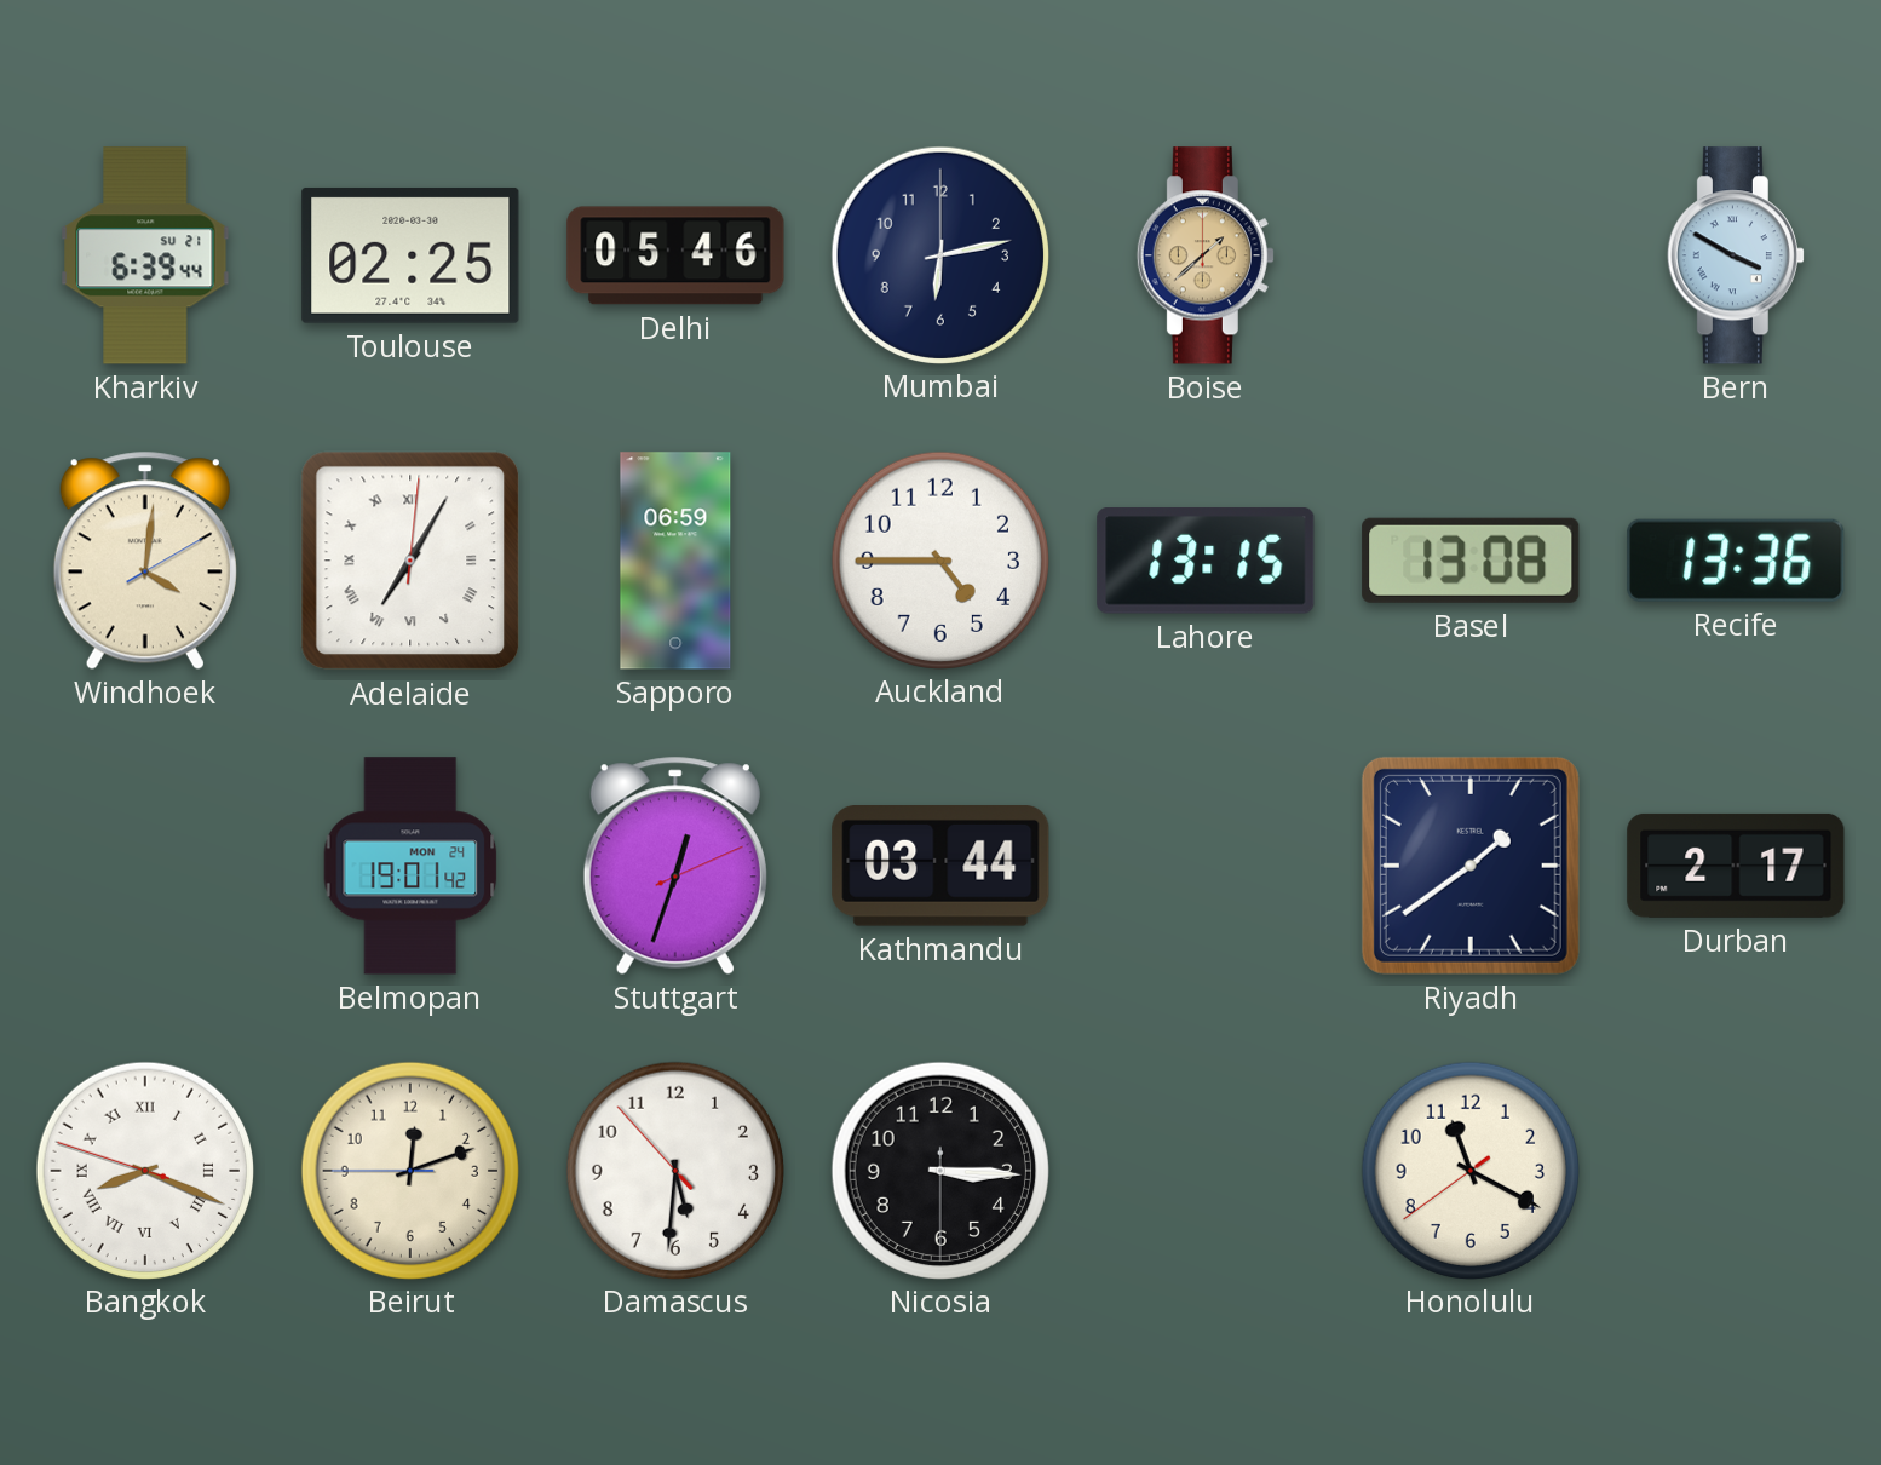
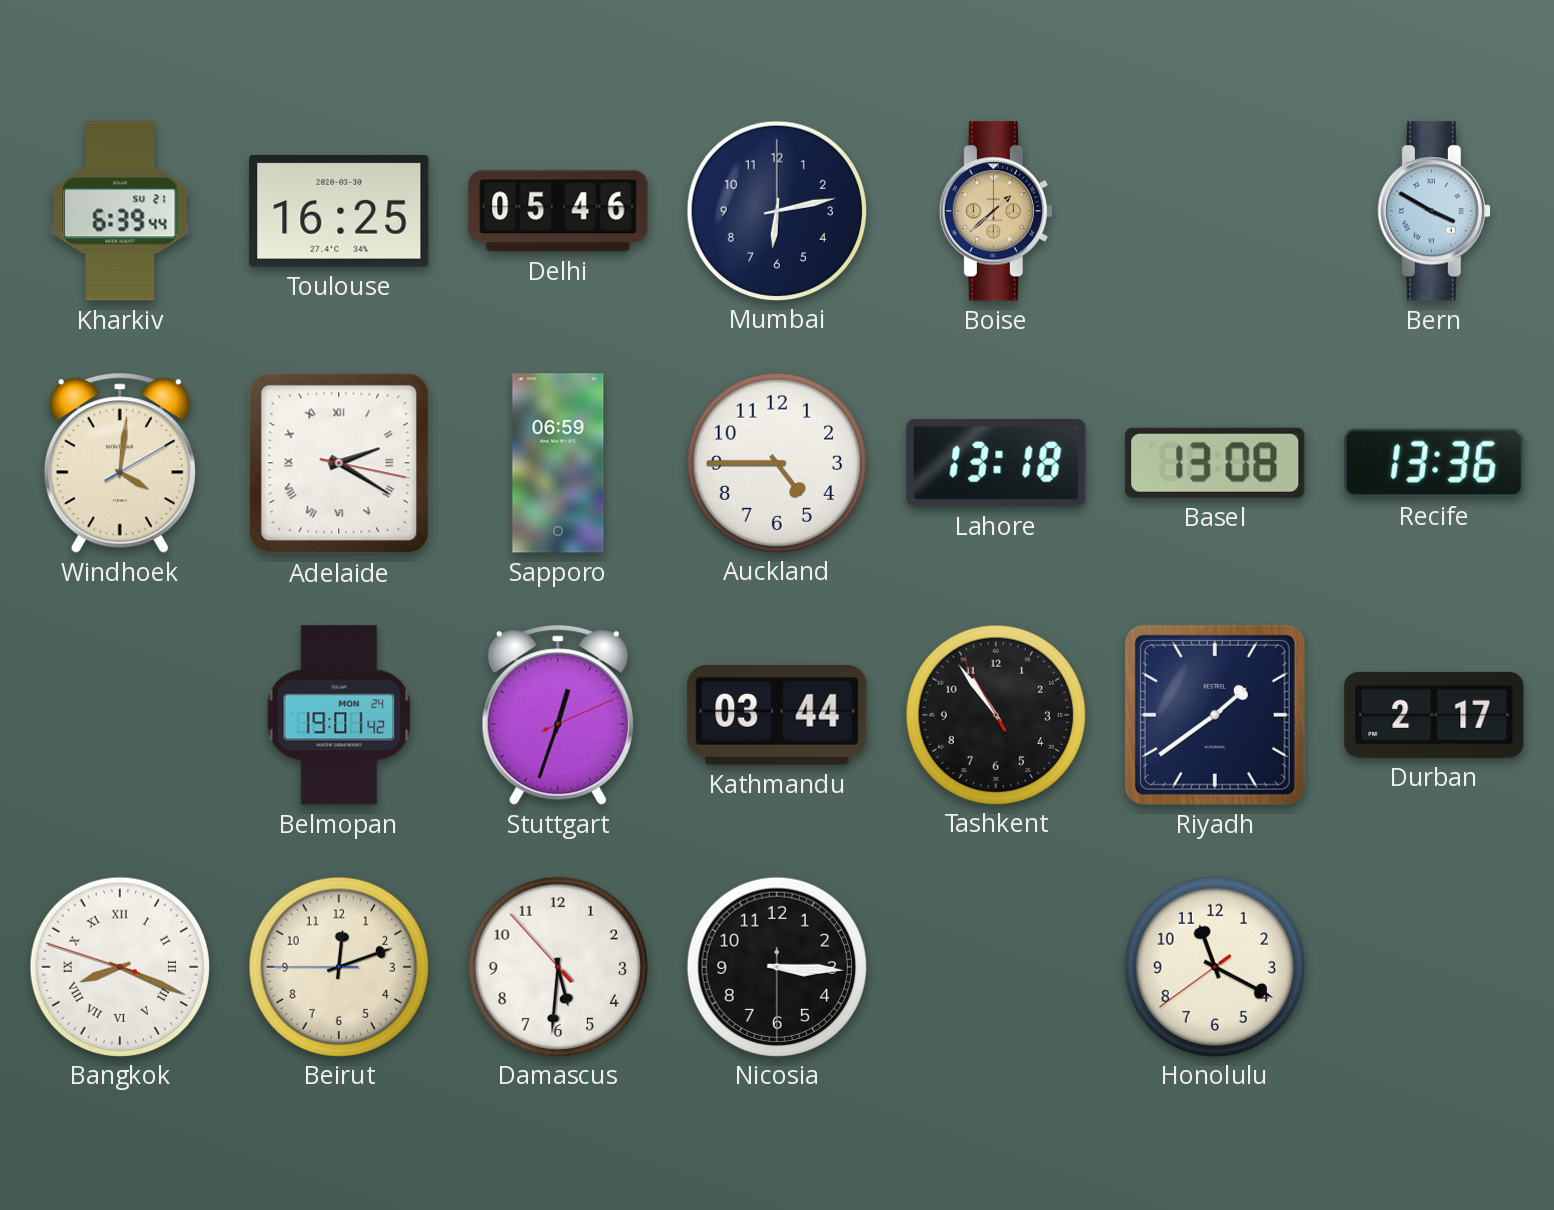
Toulouse: 02:25 -> 16:25
Adelaide: 7:05 -> 2:20
Lahore: 13:15 -> 13:18
Tashkent: none -> 10:53
